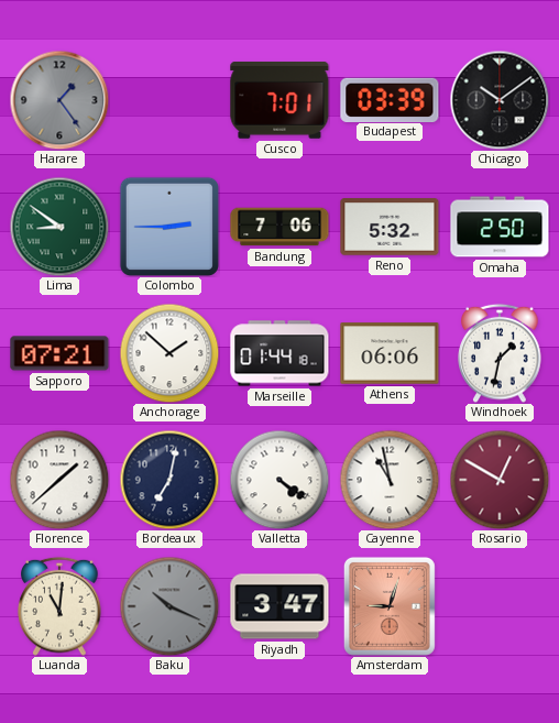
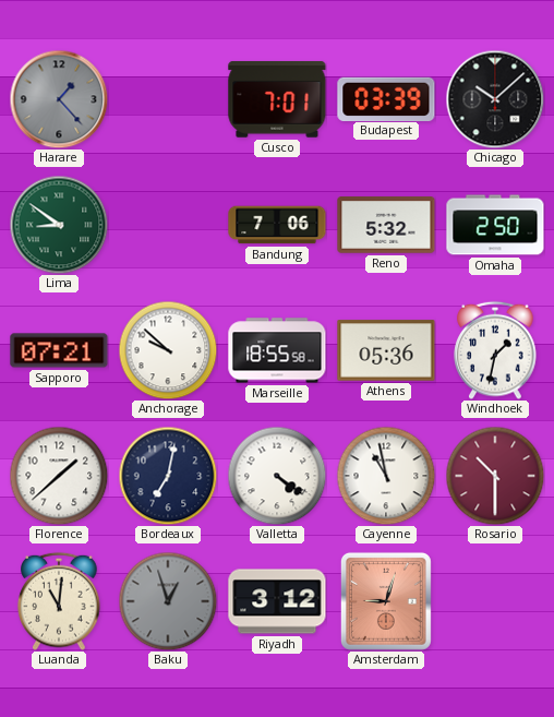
Harare: 1:24 -> 1:23
Chicago: 10:09 -> 10:08
Colombo: 2:45 -> none
Anchorage: 1:52 -> 9:52
Marseille: 01:44 -> 18:55
Athens: 06:06 -> 05:36
Rosario: 12:50 -> 10:30
Baku: 10:19 -> 12:57
Riyadh: 3:47 -> 3:12
